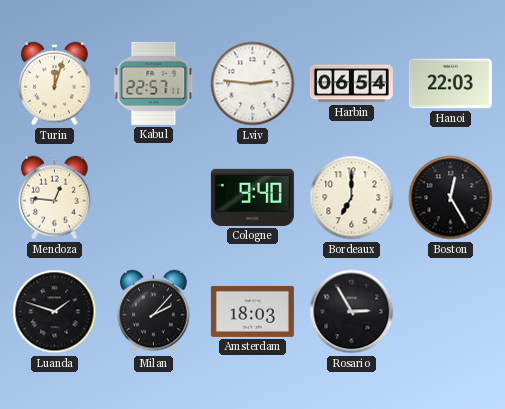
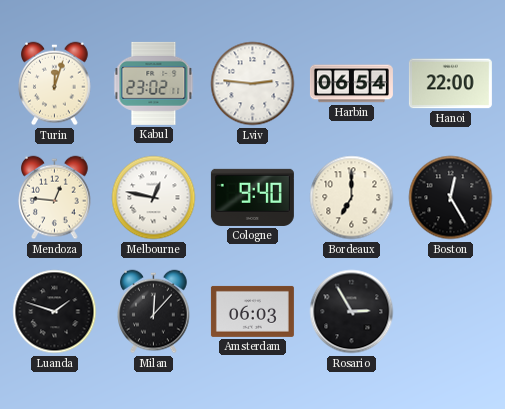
Kabul: 22:57 -> 23:02
Hanoi: 22:03 -> 22:00
Melbourne: none -> 12:47
Milan: 2:07 -> 12:07
Amsterdam: 18:03 -> 06:03
